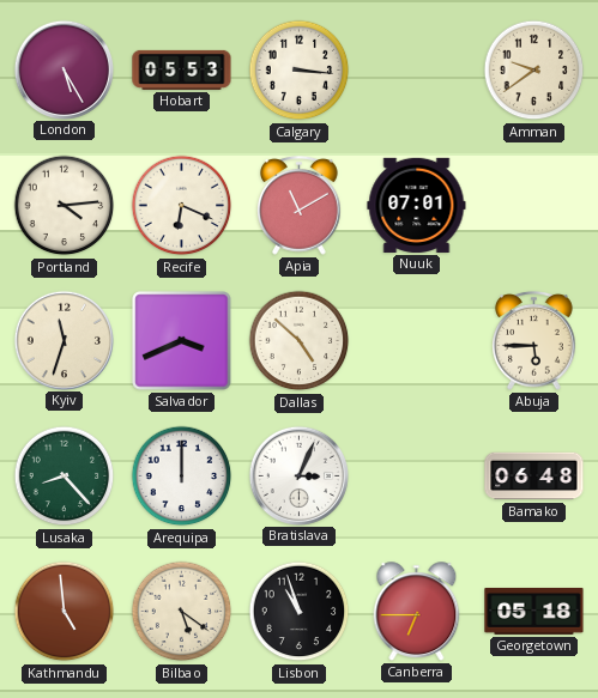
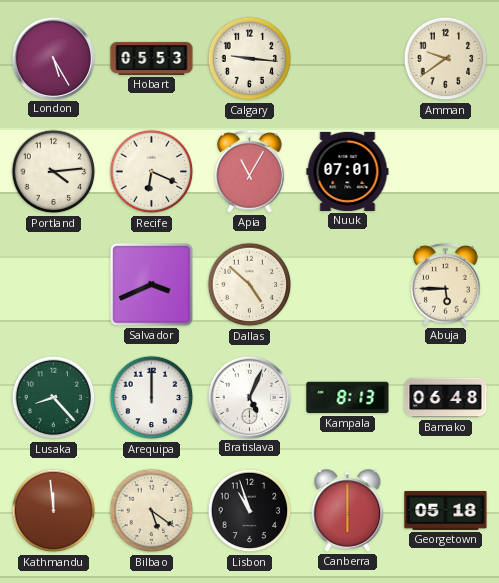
Calgary: 3:16 -> 9:16
Apia: 11:10 -> 11:05
Kyiv: 11:33 -> none
Bratislava: 3:04 -> 5:04
Kampala: none -> 8:13
Kathmandu: 4:59 -> 11:59
Canberra: 6:45 -> 6:00
